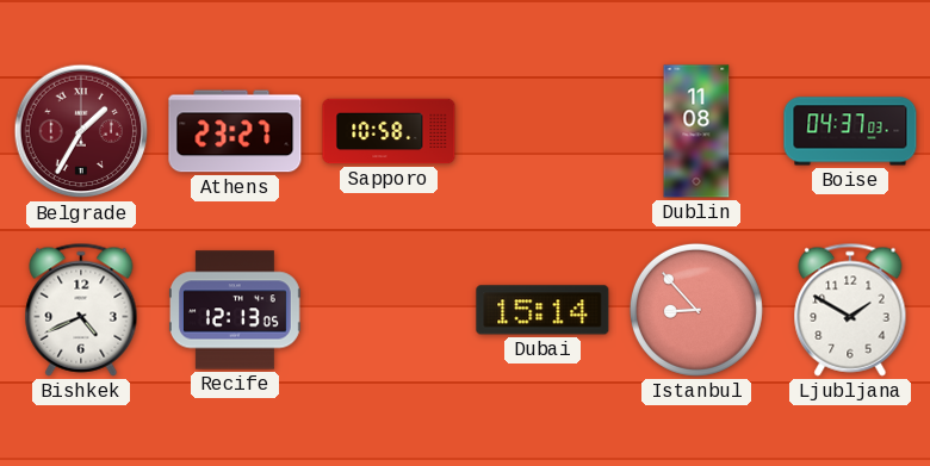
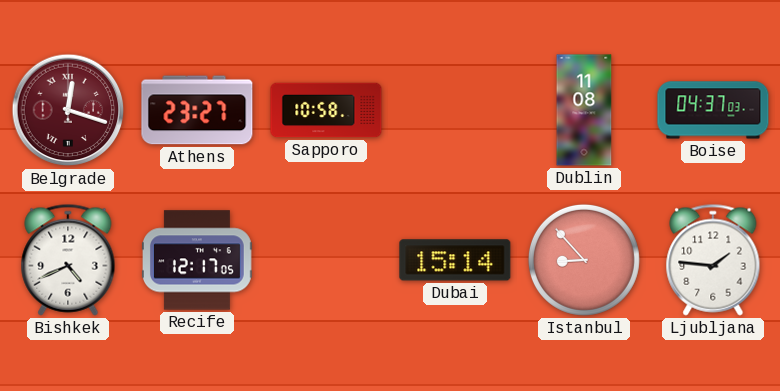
Belgrade: 1:35 -> 12:18
Recife: 12:13 -> 12:17
Ljubljana: 1:50 -> 1:46
